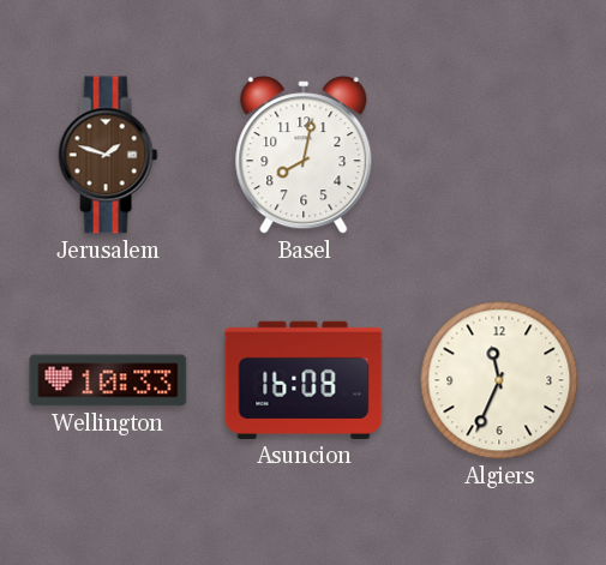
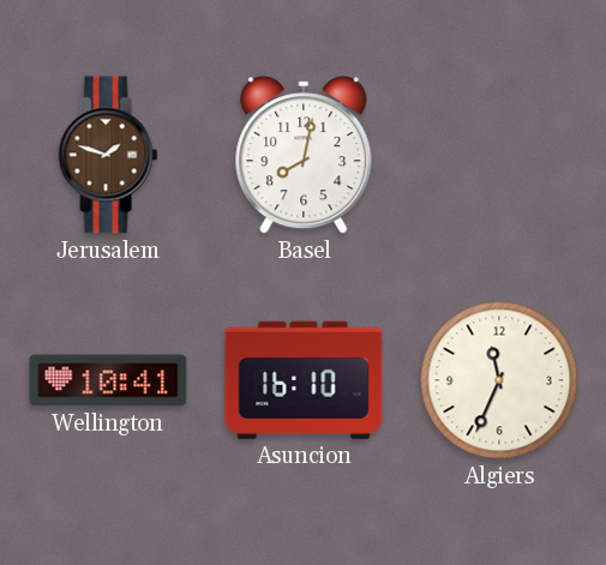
Wellington: 10:33 -> 10:41
Asuncion: 16:08 -> 16:10
